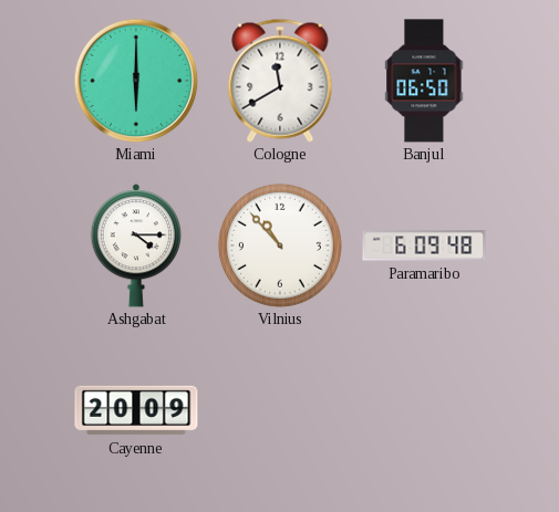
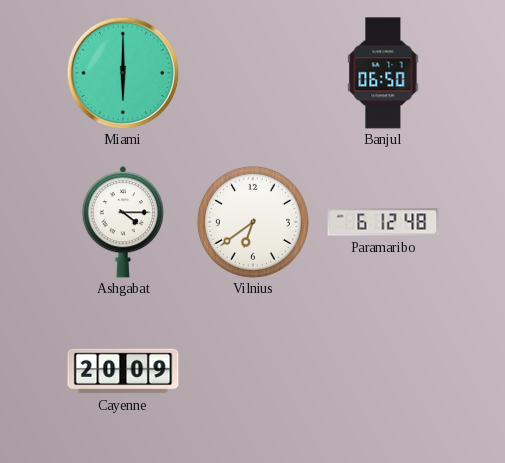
Cologne: 11:40 -> none
Vilnius: 10:53 -> 6:39
Paramaribo: 6:09 -> 6:12
